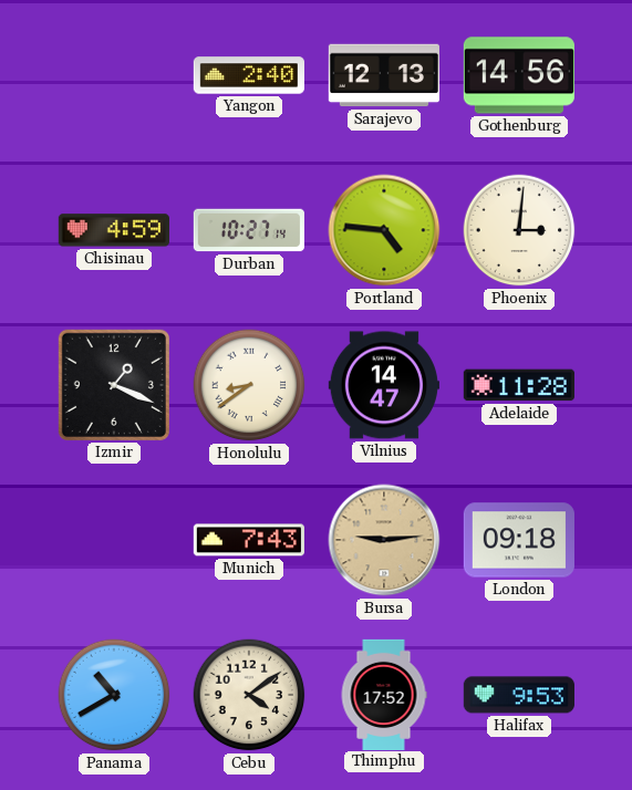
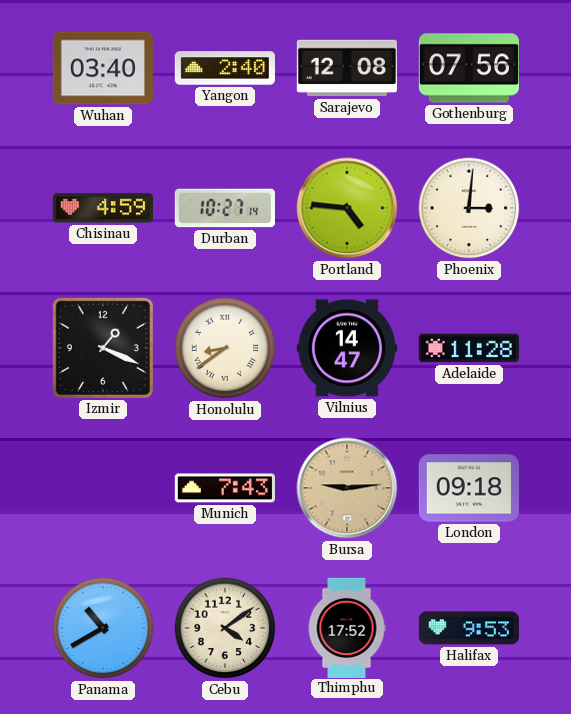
Wuhan: none -> 03:40
Sarajevo: 12:13 -> 12:08
Gothenburg: 14:56 -> 07:56
